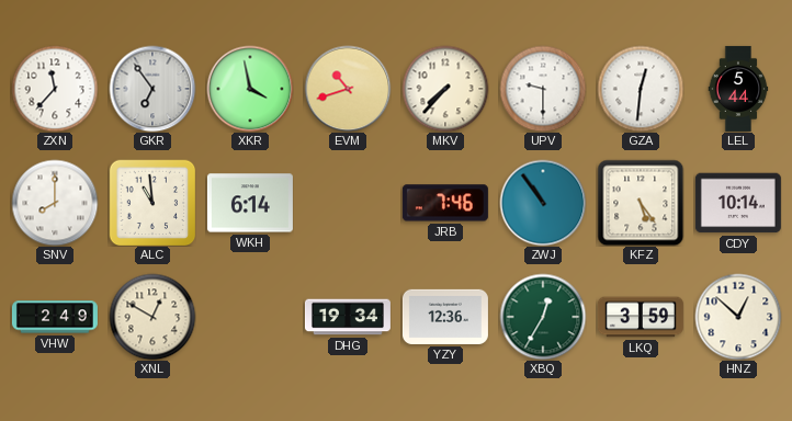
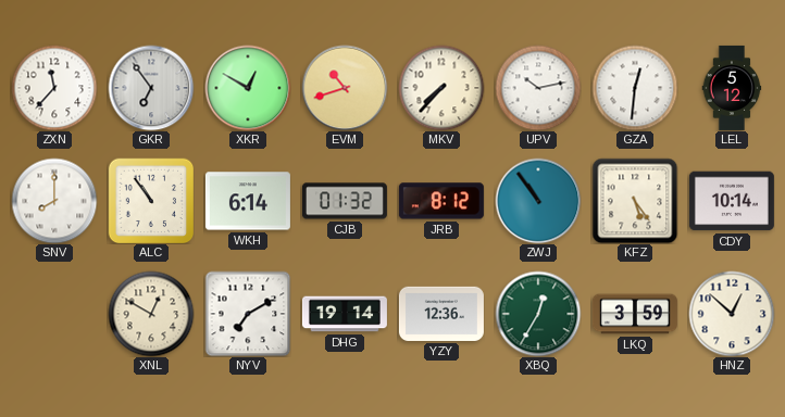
XKR: 3:58 -> 12:50
UPV: 9:30 -> 10:13
LEL: 5:44 -> 5:12
ALC: 10:59 -> 10:54
CJB: none -> 01:32
JRB: 7:46 -> 8:12
VHW: 2:49 -> none
NYV: none -> 7:10
DHG: 19:34 -> 19:14
